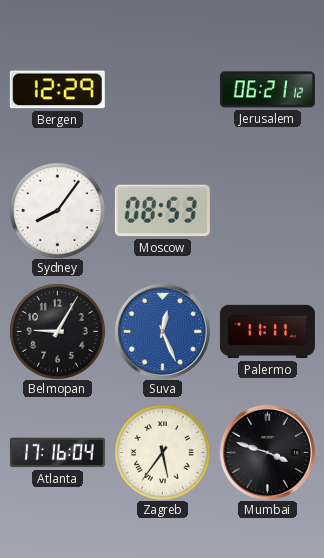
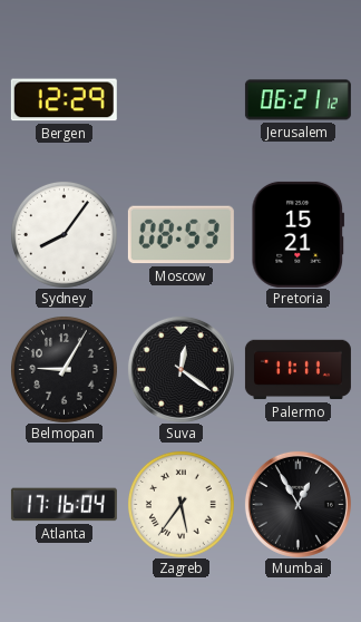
Pretoria: none -> 15:21
Suva: 12:26 -> 12:21
Suva dial: blue -> black
Mumbai: 3:48 -> 12:55
